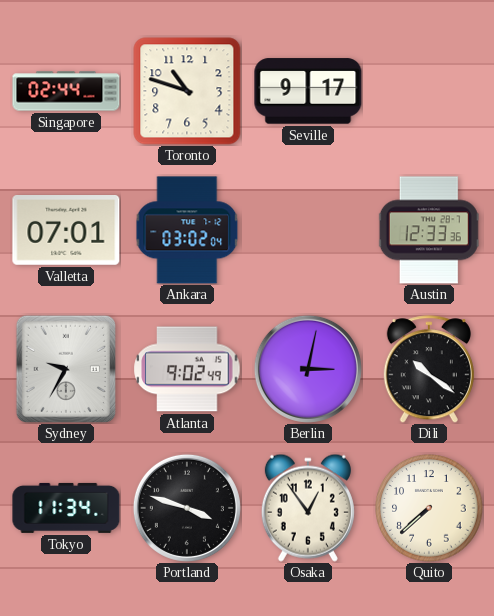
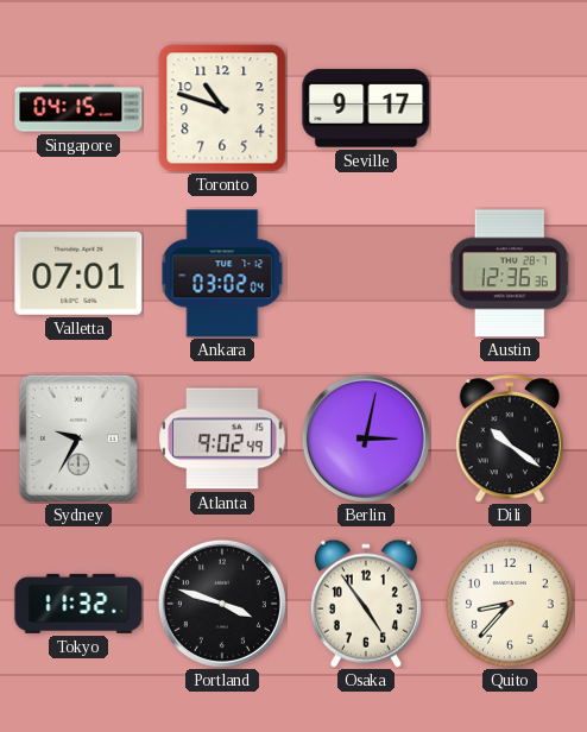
Singapore: 02:44 -> 04:15
Austin: 12:33 -> 12:36
Tokyo: 11:34 -> 11:32
Osaka: 12:54 -> 4:54
Quito: 7:38 -> 8:37
